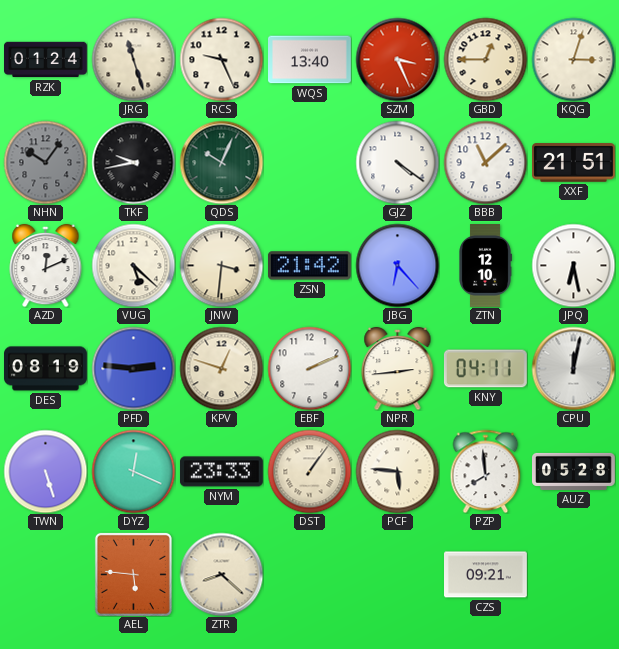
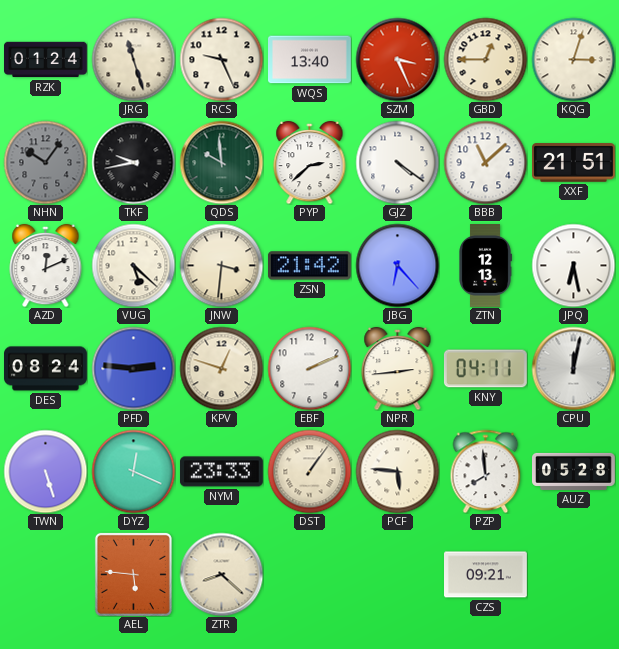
QDS: 10:04 -> 9:59
PYP: none -> 2:38
ZTN: 12:10 -> 12:13
DES: 08:19 -> 08:24
